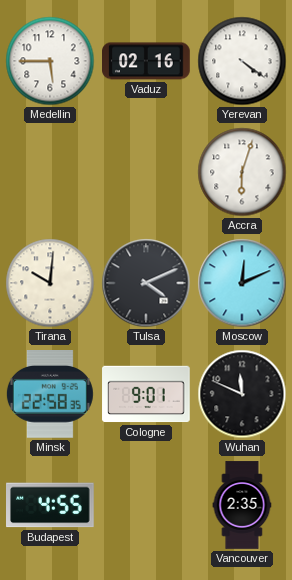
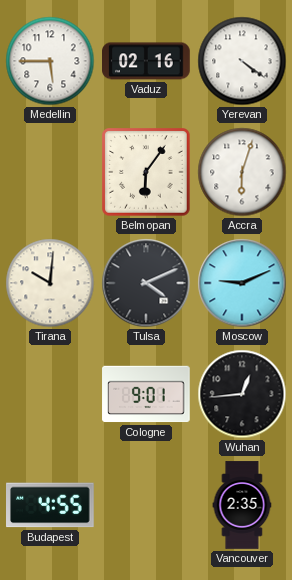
Belmopan: none -> 6:06
Moscow: 12:11 -> 9:11
Minsk: 22:58 -> none
Wuhan: 11:49 -> 12:44
